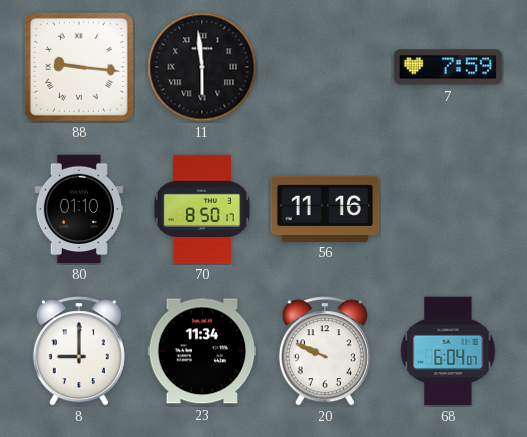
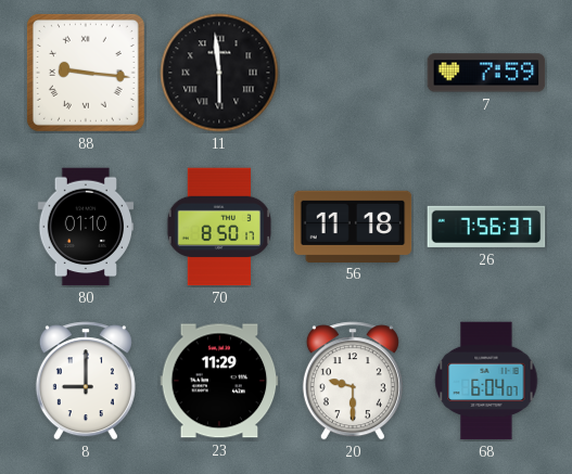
56: 11:16 -> 11:18
26: none -> 7:56
23: 11:34 -> 11:29
20: 9:49 -> 9:30
